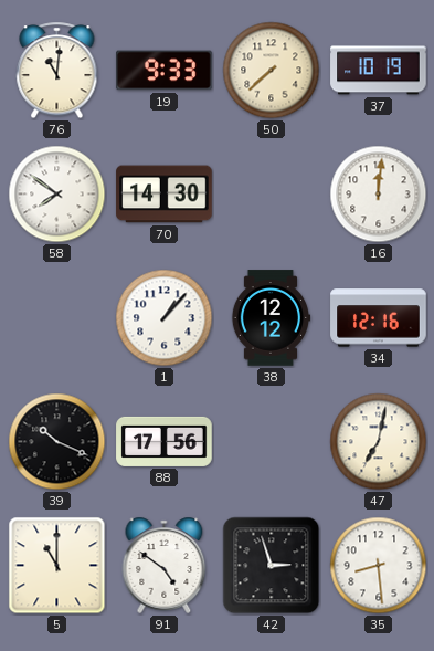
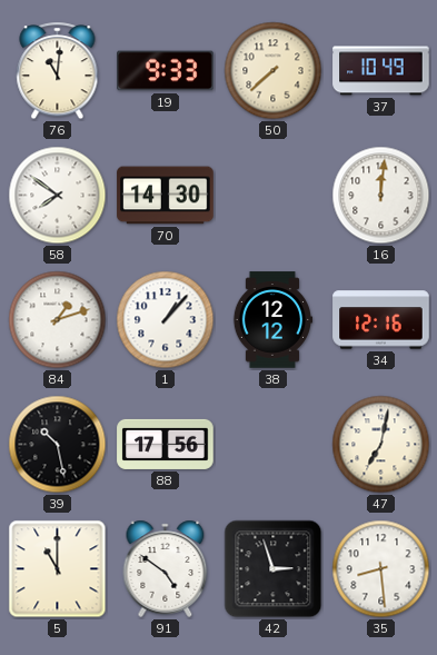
37: 10:19 -> 10:49
84: none -> 1:12
39: 10:19 -> 10:28
